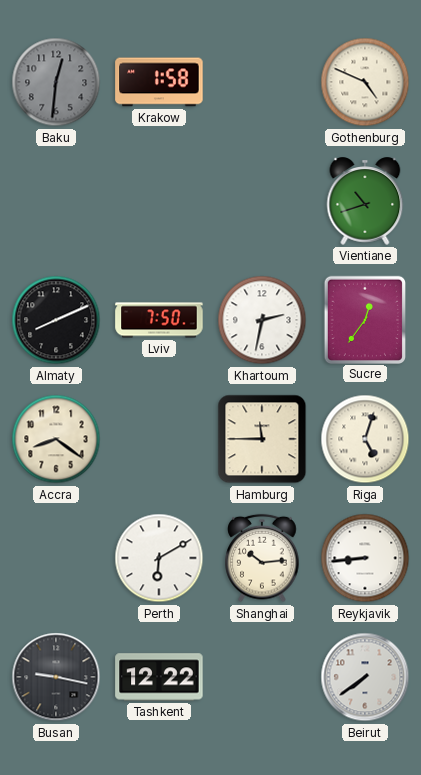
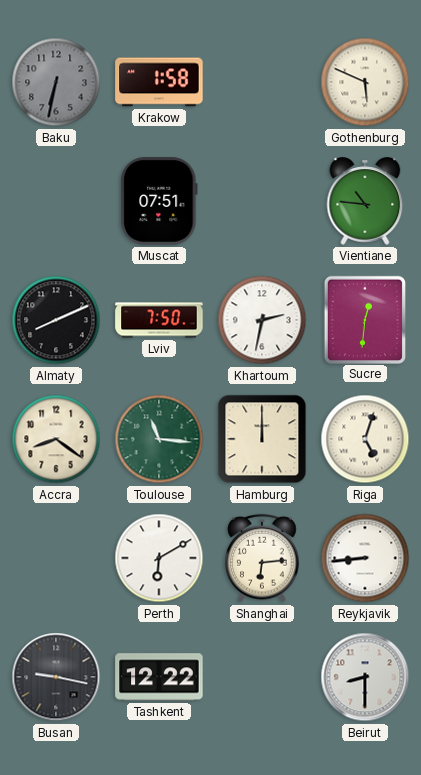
Baku: 12:31 -> 6:32
Gothenburg: 4:49 -> 5:49
Muscat: none -> 07:51
Vientiane: 10:42 -> 10:46
Sucre: 12:36 -> 12:31
Toulouse: none -> 11:16
Hamburg: 11:45 -> 12:00
Shanghai: 10:14 -> 6:14
Beirut: 7:39 -> 8:30
